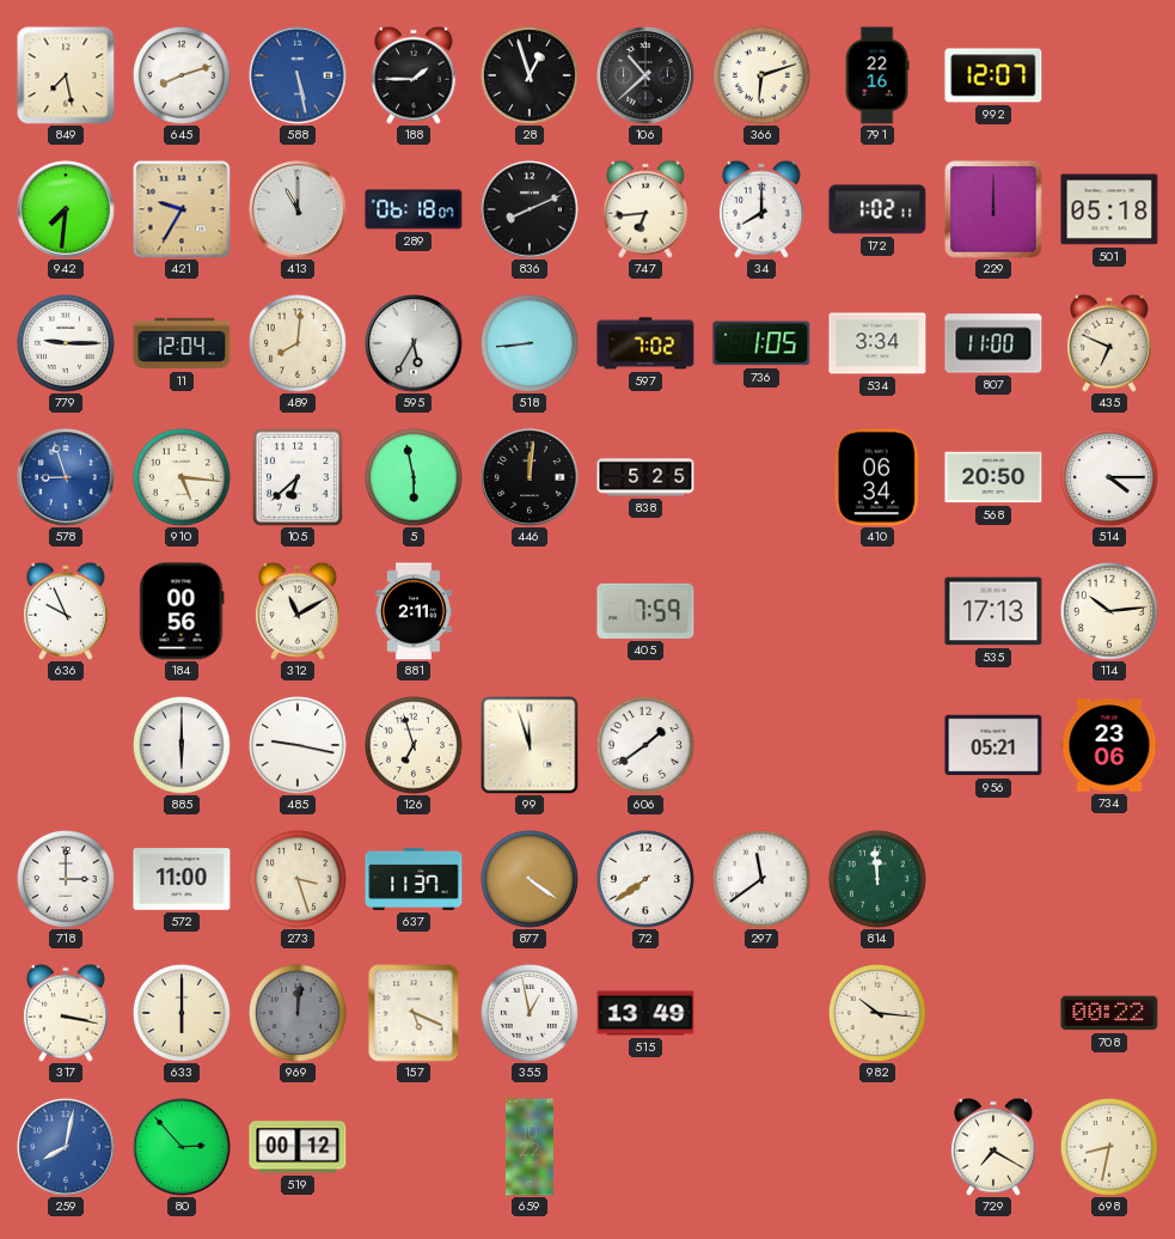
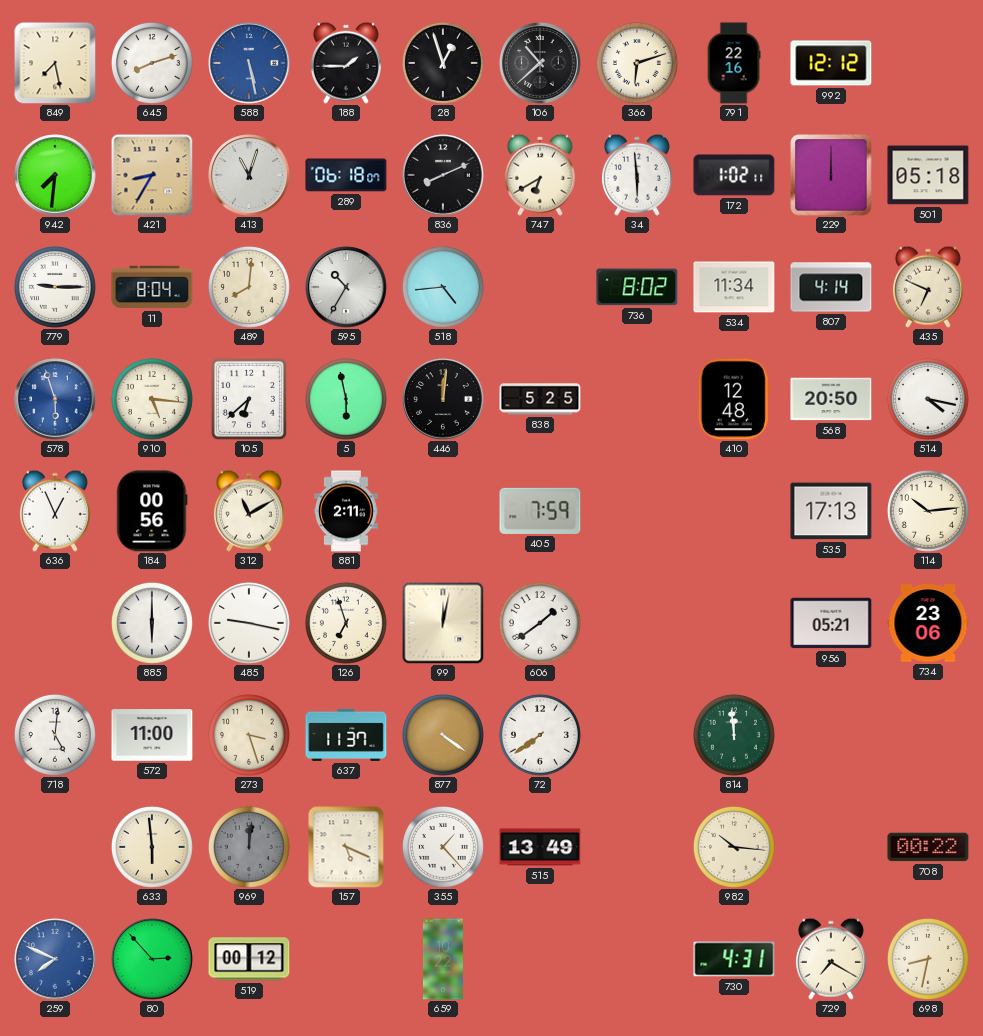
992: 12:07 -> 12:12
421: 9:35 -> 8:35
413: 11:00 -> 11:03
747: 6:44 -> 6:40
34: 8:00 -> 5:59
11: 12:04 -> 8:04
595: 5:35 -> 10:35
518: 8:44 -> 4:44
597: 7:02 -> none
736: 1:05 -> 8:02
534: 3:34 -> 11:34
807: 11:00 -> 4:14
578: 8:57 -> 5:57
410: 06:34 -> 12:48
514: 4:15 -> 4:17
636: 9:56 -> 12:56
99: 11:57 -> 12:02
718: 3:00 -> 5:01
297: 11:39 -> none
317: 3:17 -> none
633: 6:00 -> 5:59
355: 12:58 -> 1:23
259: 8:02 -> 7:49
730: none -> 4:31
